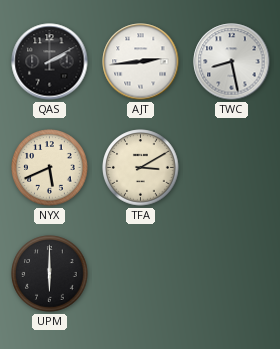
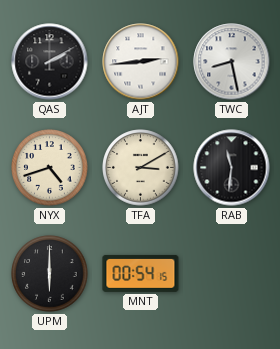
NYX: 5:41 -> 4:42
RAB: none -> 11:31
MNT: none -> 00:54
